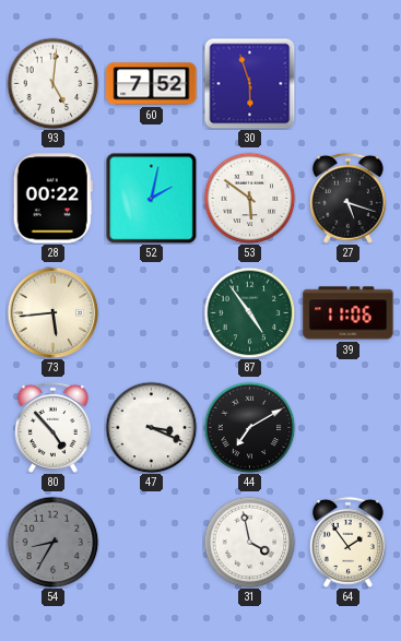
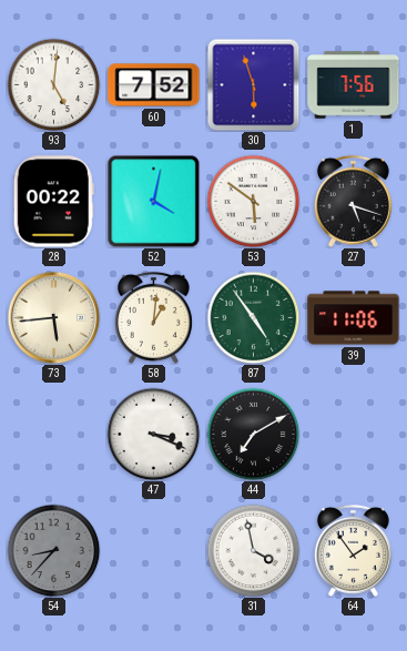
1: none -> 7:56
52: 2:02 -> 4:02
58: none -> 1:01
80: 4:53 -> none
54: 8:35 -> 8:37
